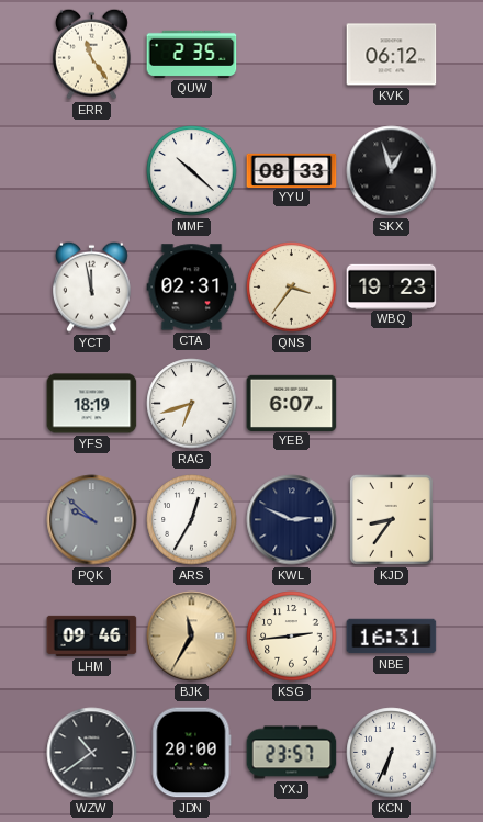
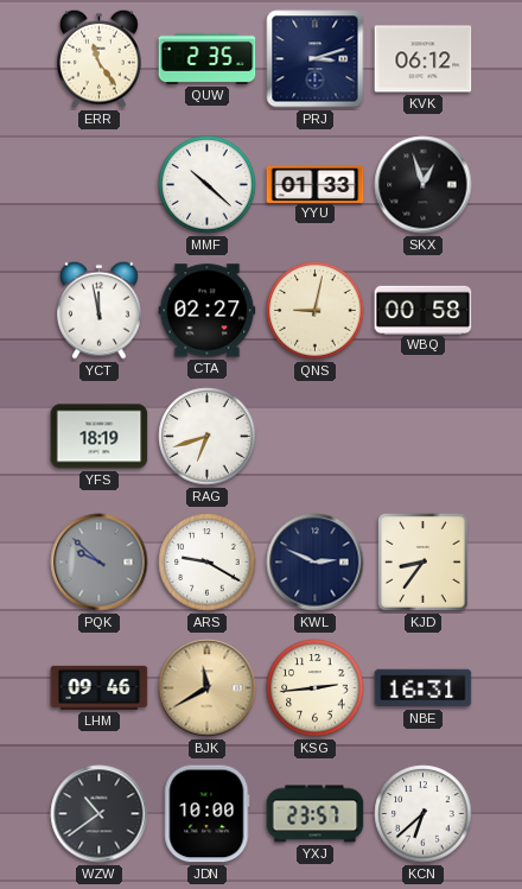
PRJ: none -> 3:12
YYU: 08:33 -> 01:33
CTA: 02:31 -> 02:27
QNS: 3:36 -> 9:02
WBQ: 19:23 -> 00:58
YEB: 6:07 -> none
ARS: 12:35 -> 9:20
BJK: 11:35 -> 11:40
JDN: 20:00 -> 10:00
KCN: 6:34 -> 6:38
